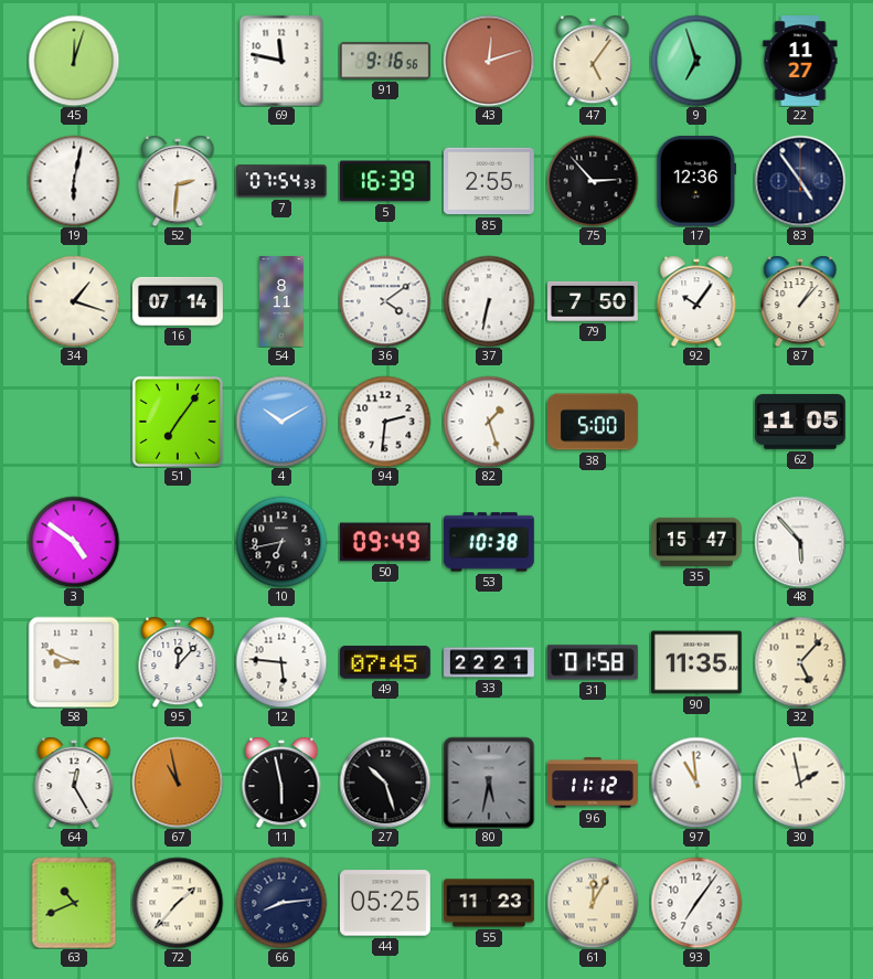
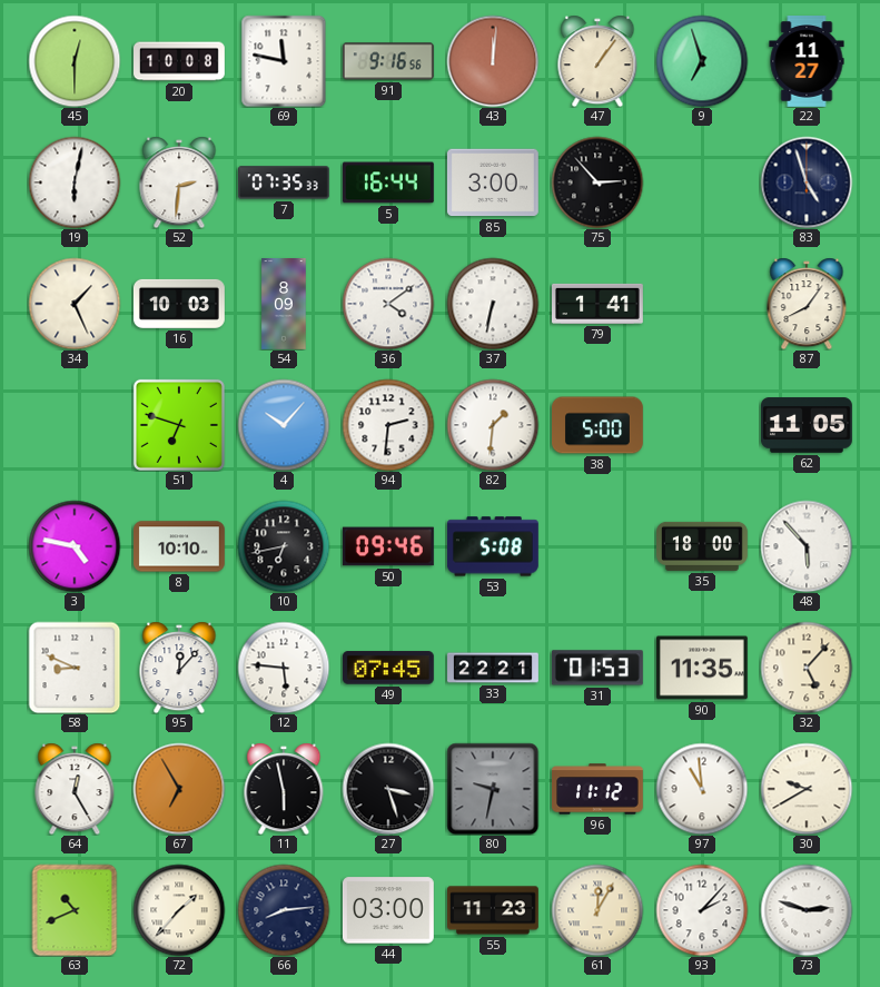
45: 12:03 -> 12:30
20: none -> 10:08
43: 12:12 -> 12:01
47: 5:06 -> 1:06
7: 07:54 -> 07:35
5: 16:39 -> 16:44
85: 2:55 -> 3:00
17: 12:36 -> none
83: 4:54 -> 4:57
34: 1:18 -> 1:26
16: 07:14 -> 10:03
54: 8:11 -> 8:09
79: 7:50 -> 1:41
92: 10:06 -> none
87: 1:07 -> 8:06
51: 7:06 -> 6:48
4: 10:10 -> 10:07
82: 1:27 -> 1:31
3: 4:51 -> 4:47
8: none -> 10:10
50: 09:49 -> 09:46
53: 10:38 -> 5:08
35: 15:47 -> 18:00
31: 01:58 -> 01:53
67: 10:58 -> 6:55
27: 10:27 -> 3:27
80: 5:32 -> 9:32
30: 1:58 -> 9:40
44: 05:25 -> 03:00
93: 7:06 -> 2:07
73: none -> 2:48
